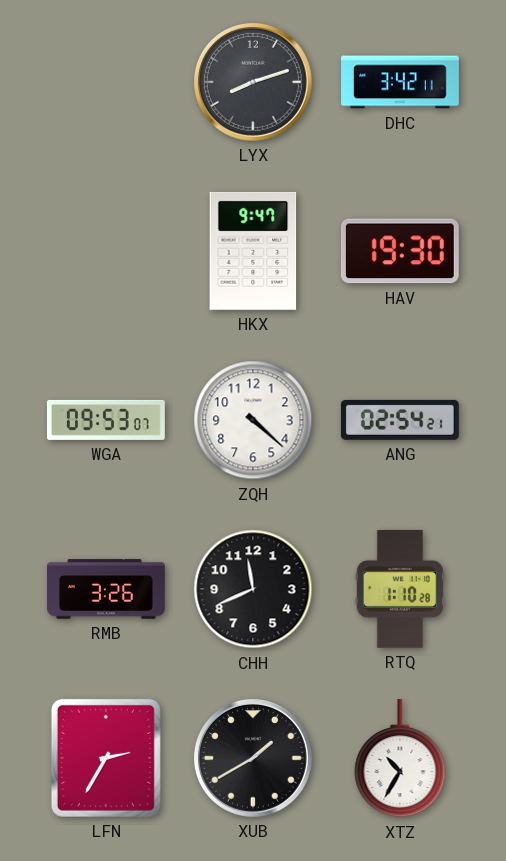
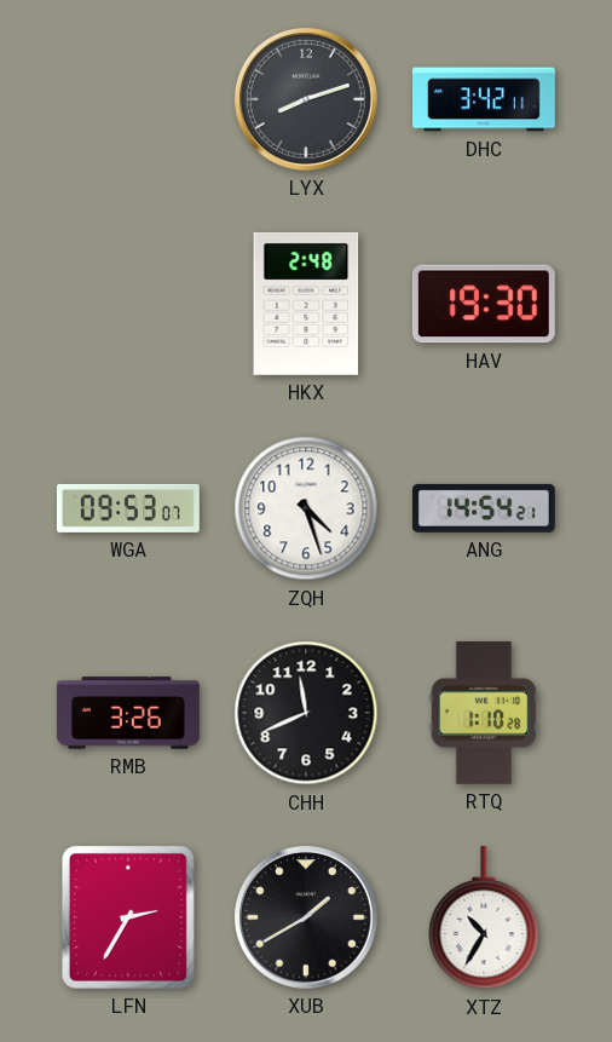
HKX: 9:47 -> 2:48
ZQH: 4:22 -> 4:27
ANG: 02:54 -> 14:54
